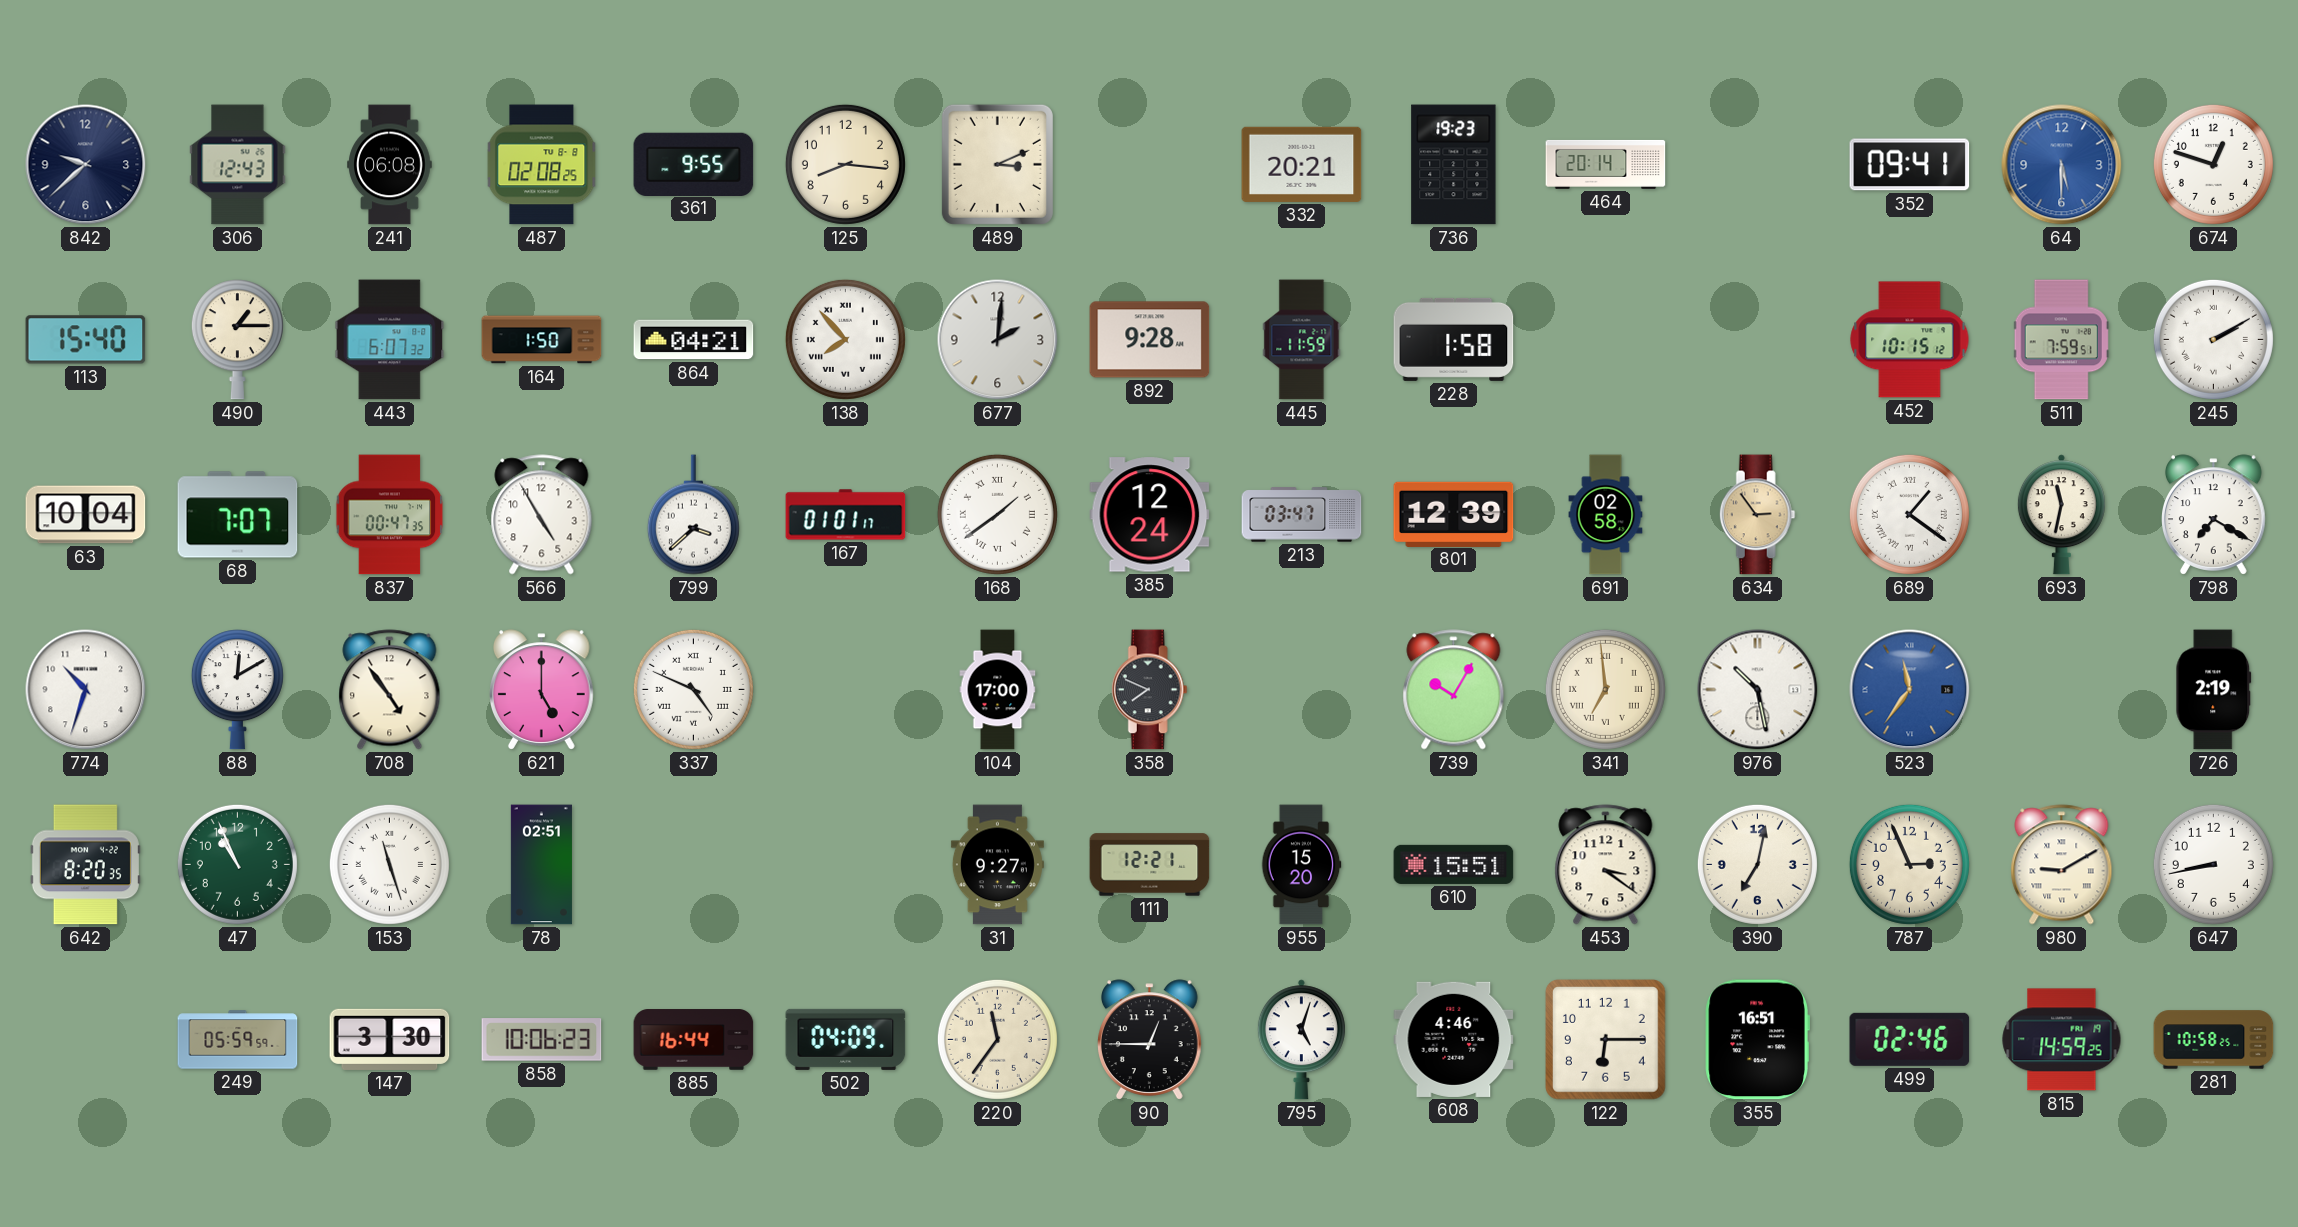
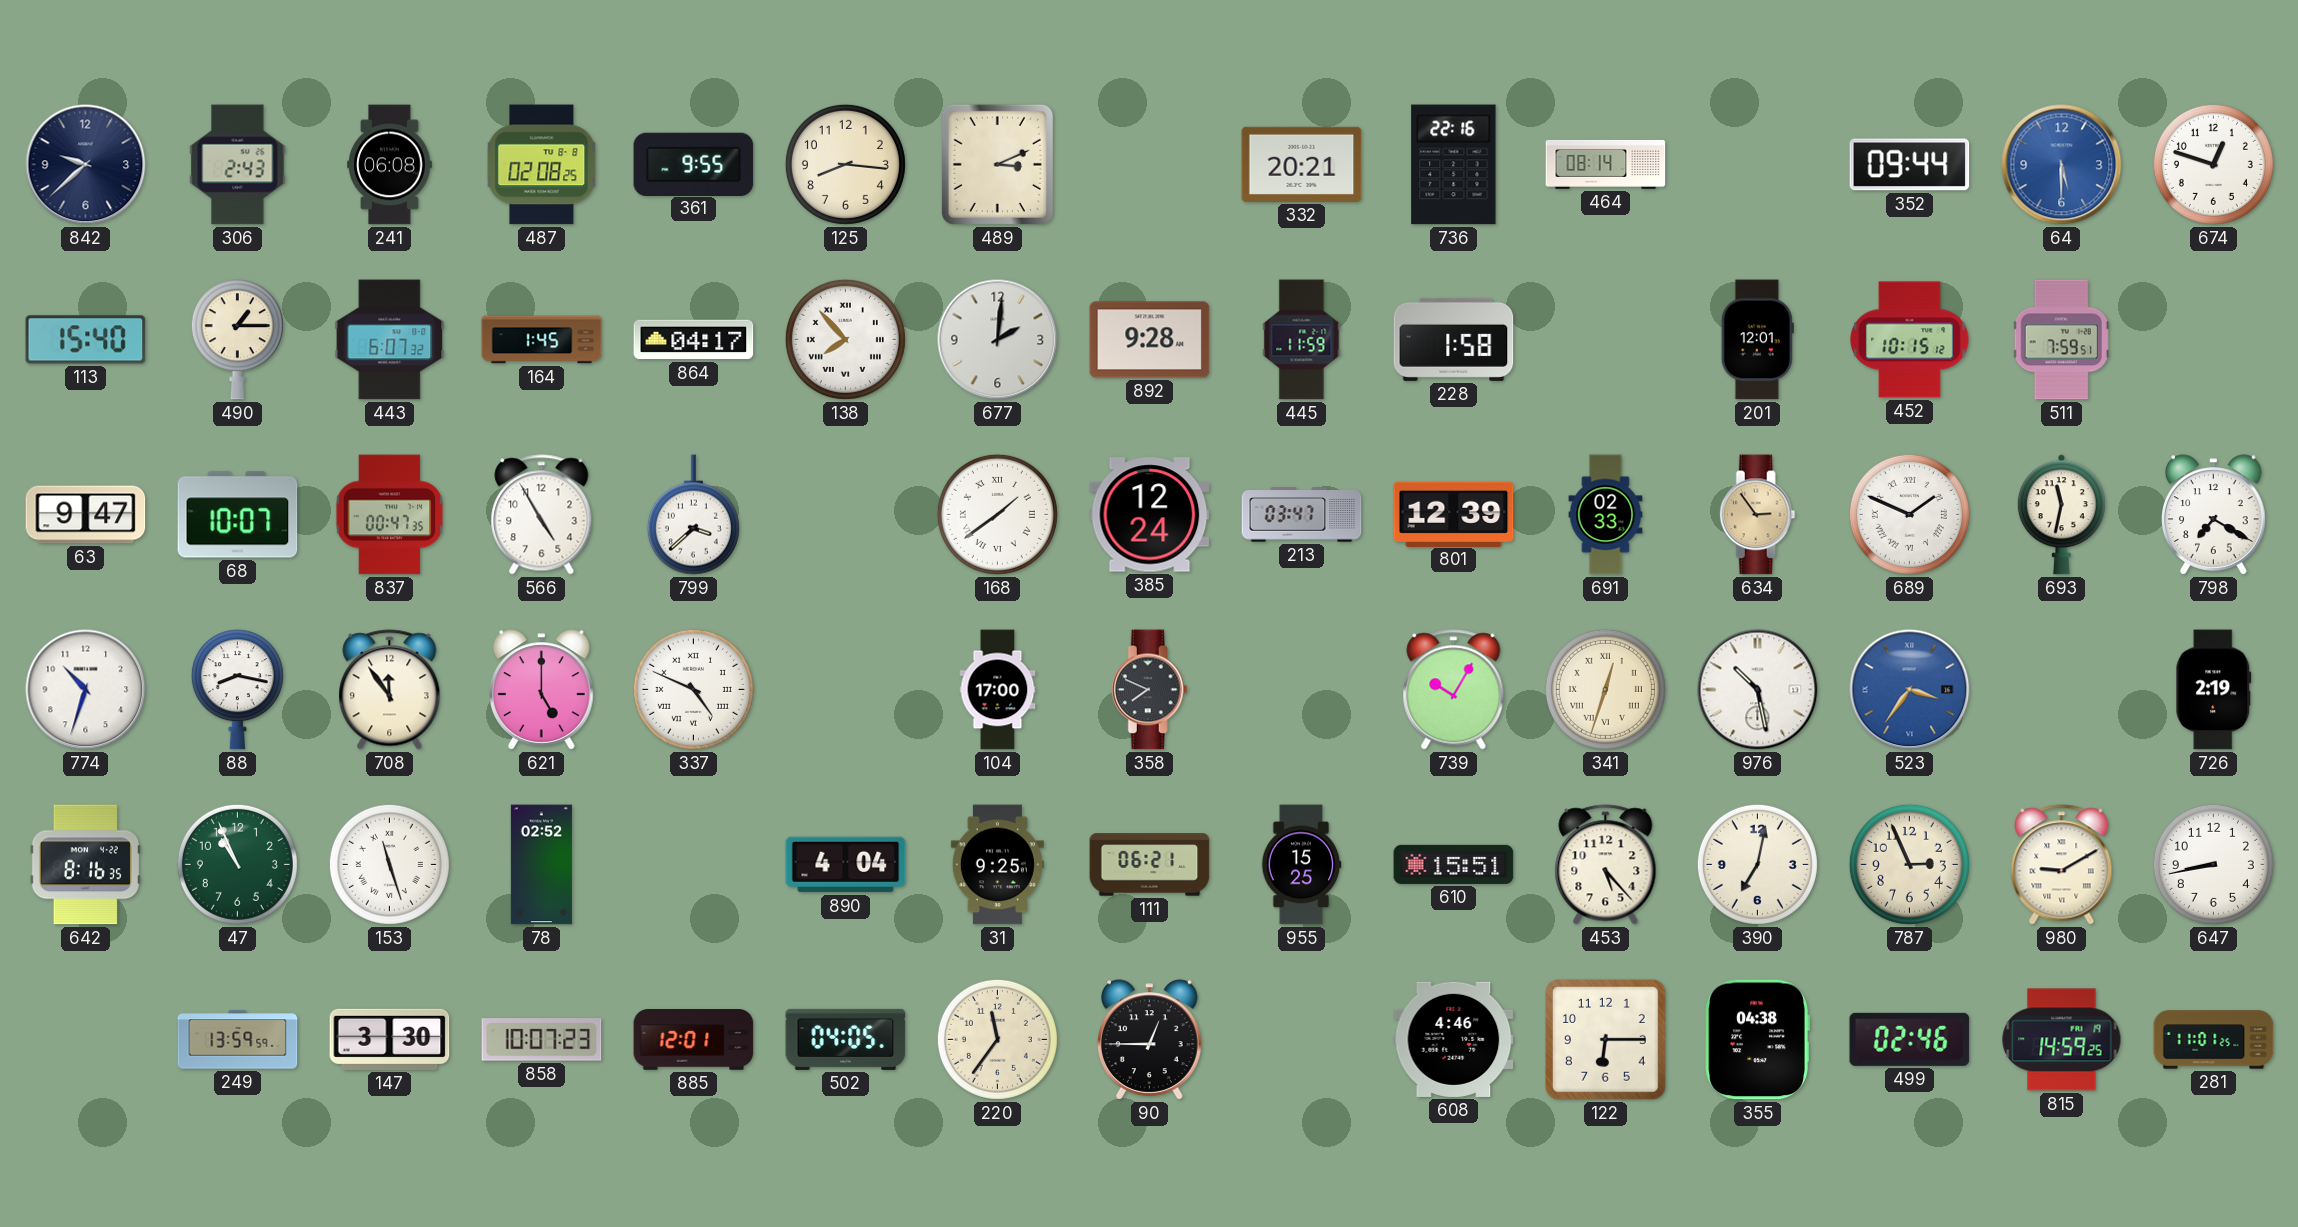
306: 12:43 -> 2:43
736: 19:23 -> 22:16
464: 20:14 -> 08:14
352: 09:41 -> 09:44
164: 1:50 -> 1:45
864: 04:21 -> 04:17
201: none -> 12:01
245: 2:10 -> none
63: 10:04 -> 9:47
68: 7:07 -> 10:07
167: 01:01 -> none
691: 02:58 -> 02:33
689: 1:21 -> 1:49
88: 12:10 -> 8:17
708: 4:54 -> 11:54
341: 6:59 -> 12:33
523: 11:36 -> 3:36
642: 8:20 -> 8:16
78: 02:51 -> 02:52
890: none -> 4:04
31: 9:27 -> 9:25
111: 12:21 -> 06:21
955: 15:20 -> 15:25
453: 3:21 -> 5:23
249: 05:59 -> 13:59
858: 10:06 -> 10:07
885: 16:44 -> 12:01
502: 04:09 -> 04:05
795: 5:03 -> none
355: 16:51 -> 04:38
281: 10:58 -> 11:01
